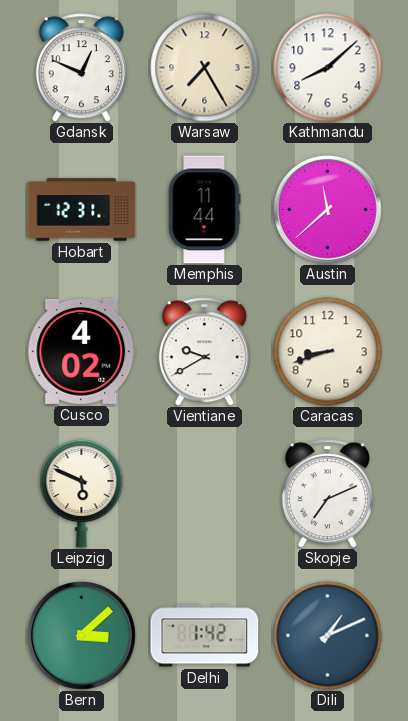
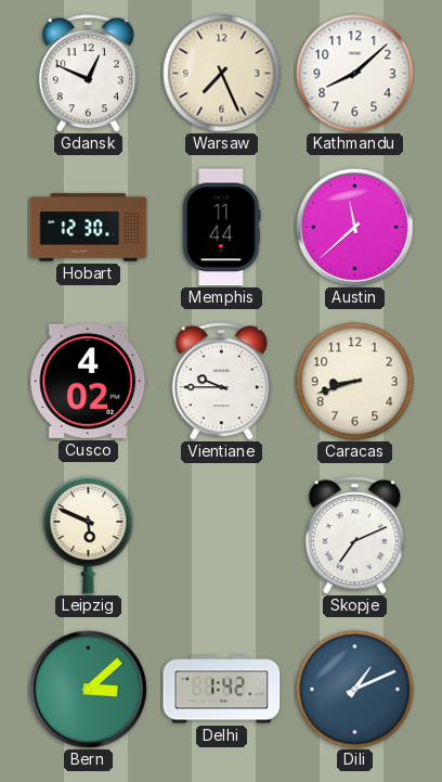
Warsaw: 7:25 -> 7:26
Hobart: 12:31 -> 12:30
Vientiane: 9:40 -> 9:45
